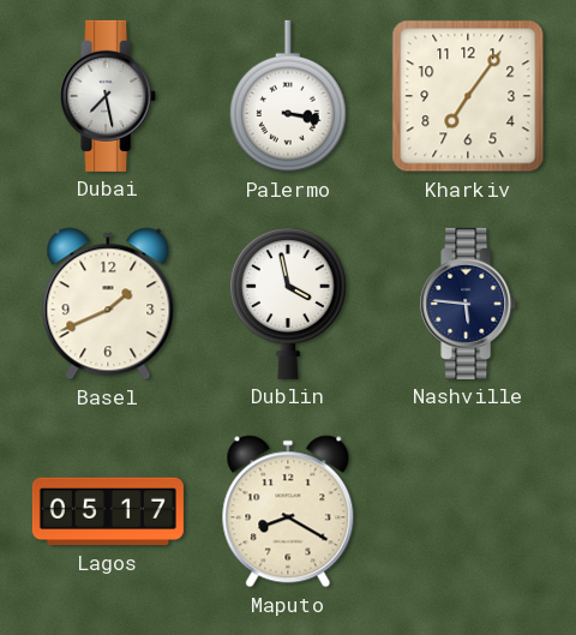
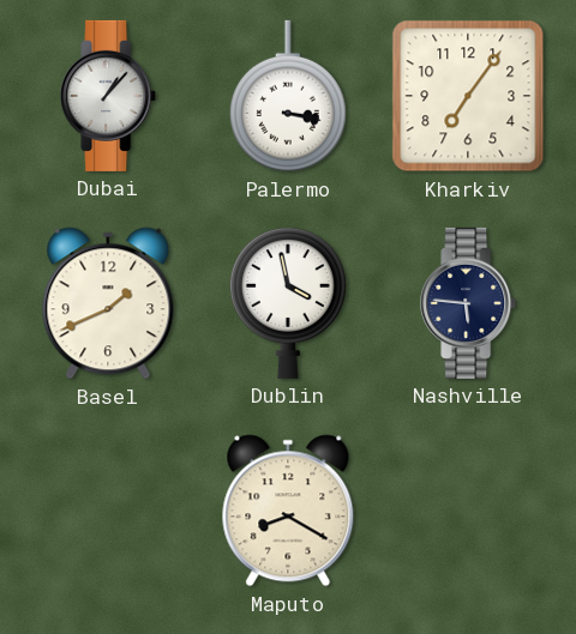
Dubai: 7:28 -> 1:07
Lagos: 05:17 -> none
